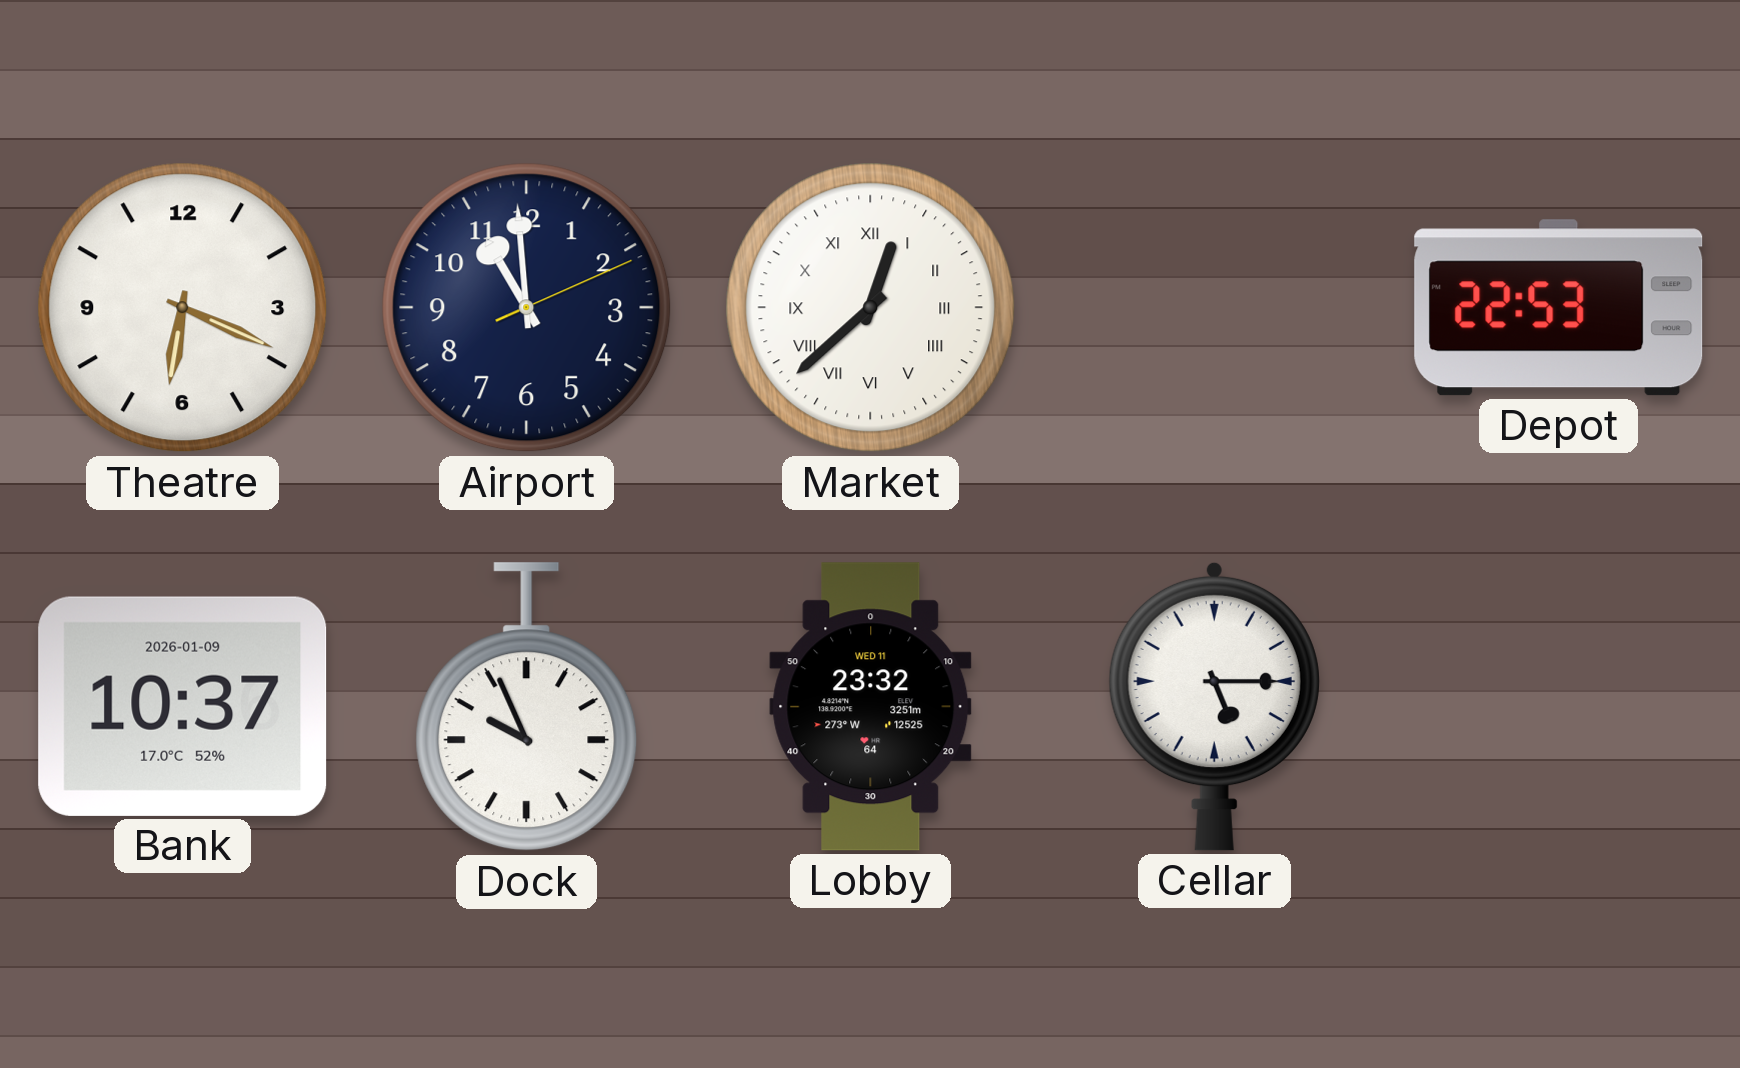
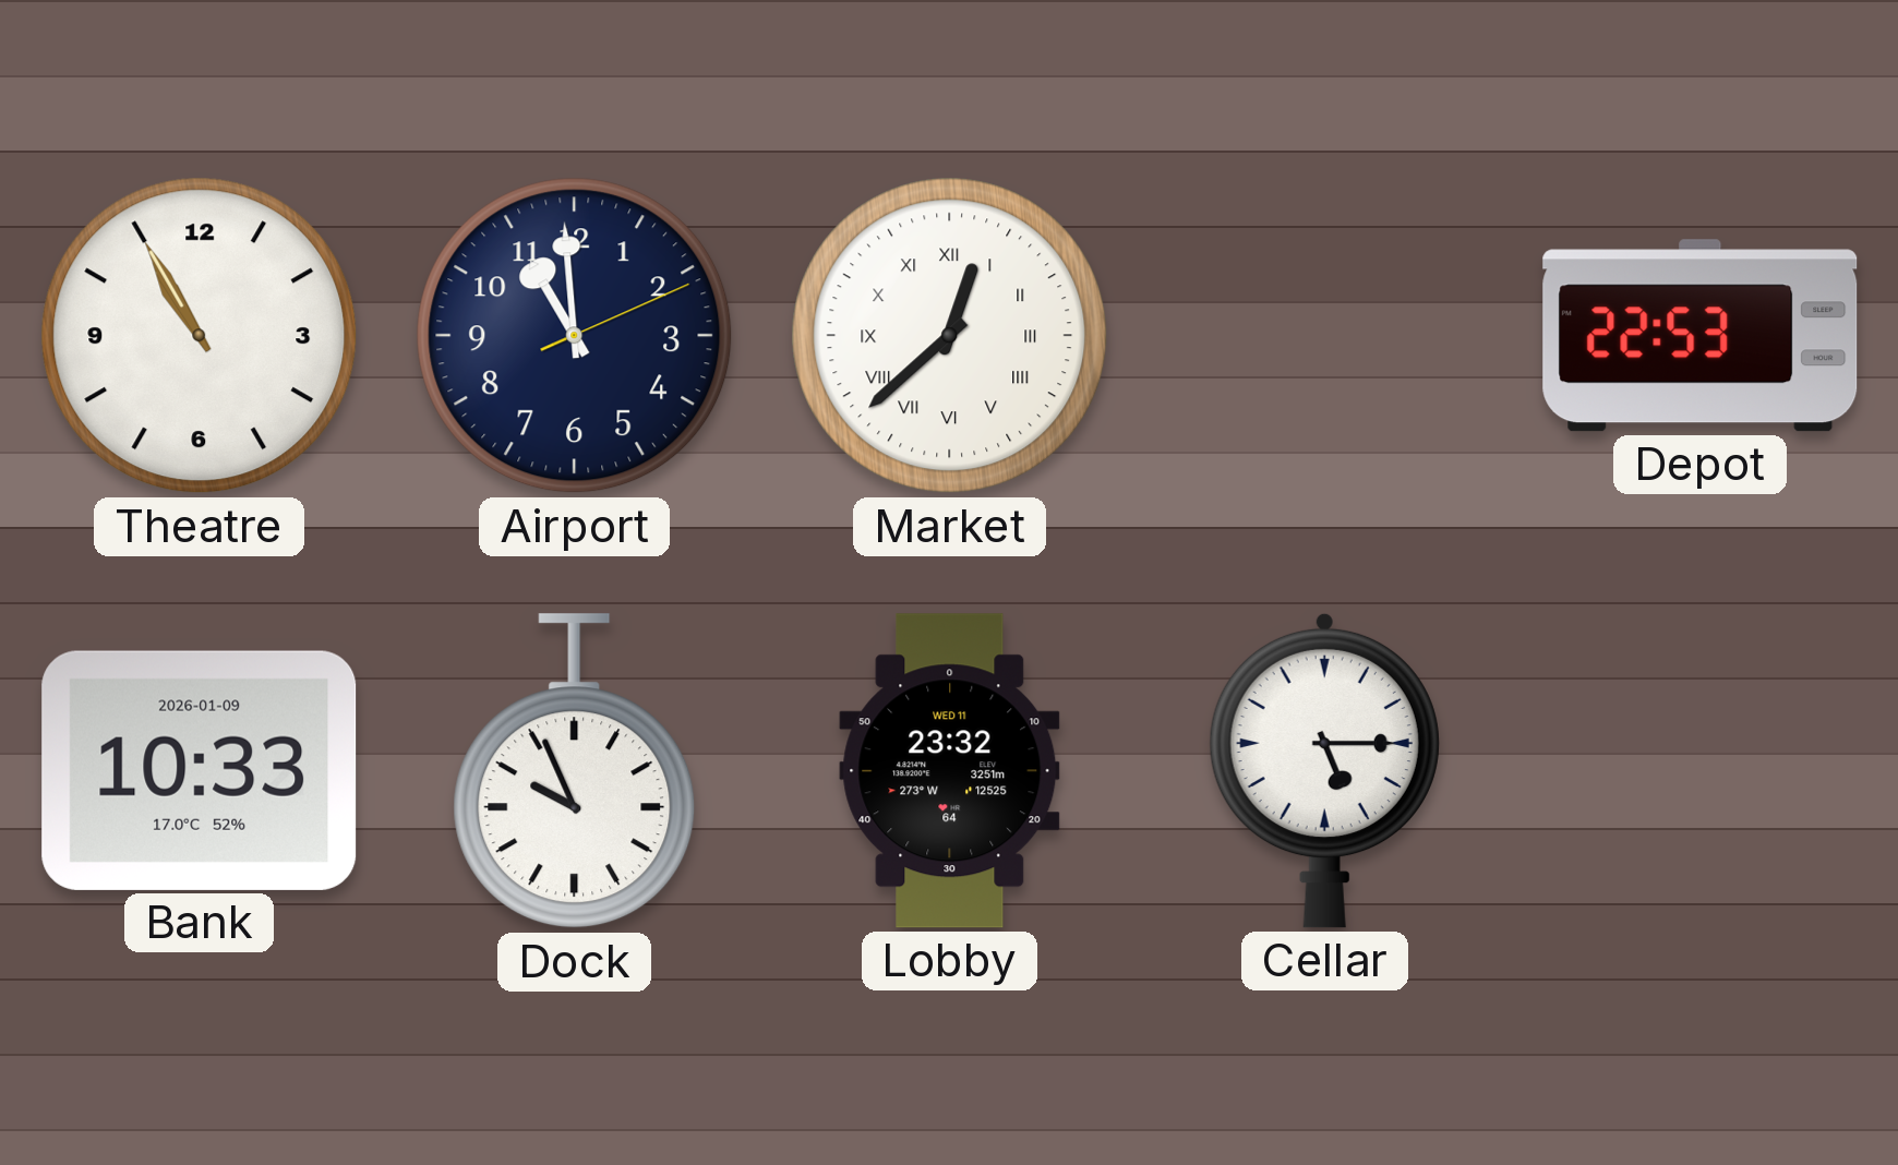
Theatre: 6:19 -> 10:55
Bank: 10:37 -> 10:33
